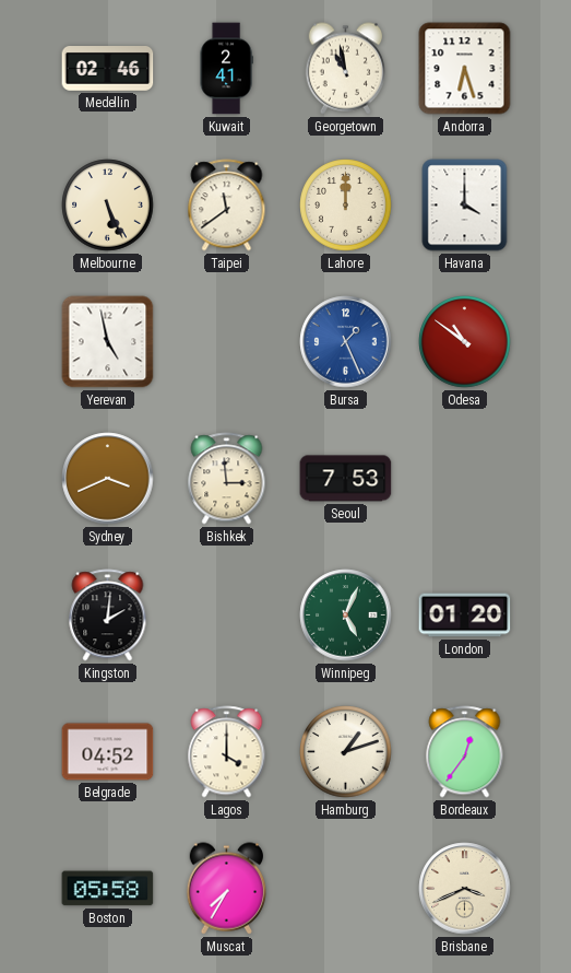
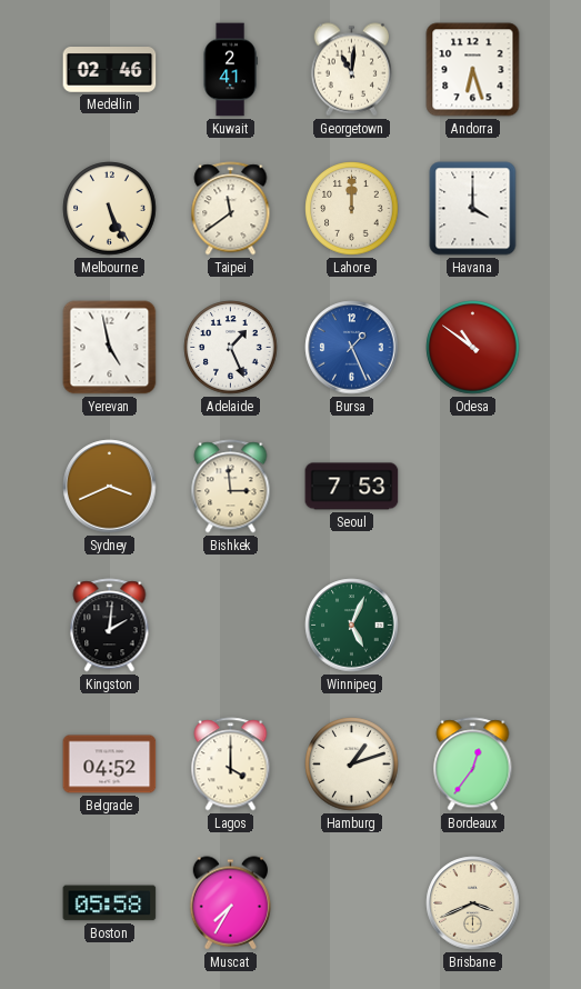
Georgetown: 10:58 -> 11:01
Adelaide: none -> 1:26
London: 01:20 -> none
